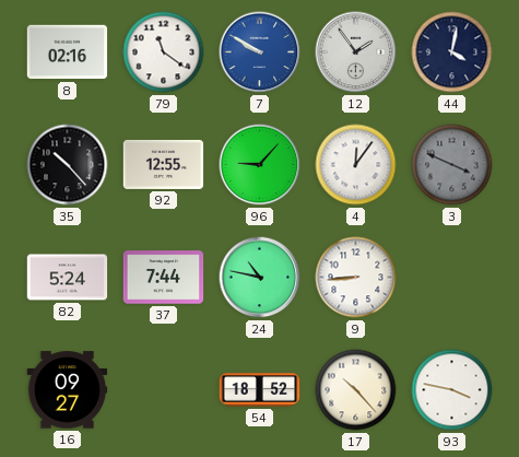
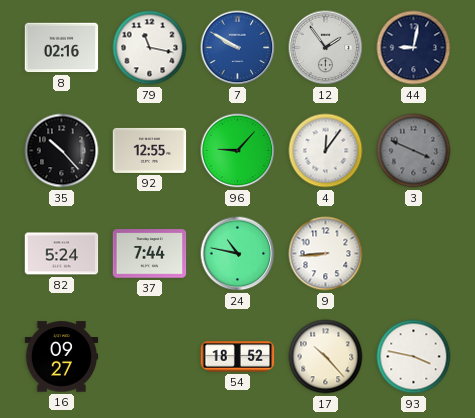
79: 11:21 -> 11:17
44: 4:02 -> 9:02
